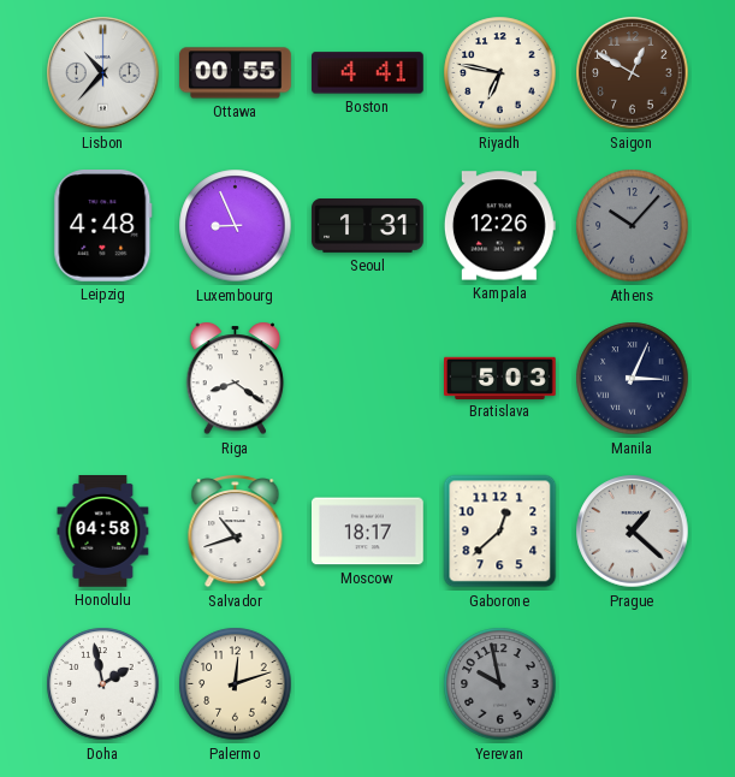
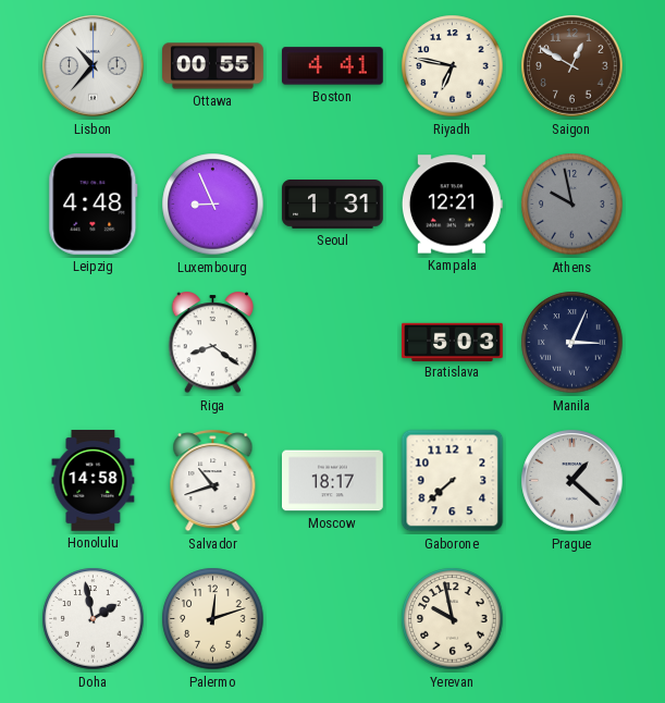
Kampala: 12:26 -> 12:21
Athens: 10:07 -> 9:58
Honolulu: 04:58 -> 14:58
Gaborone: 12:38 -> 7:38
Yerevan dial: grey -> cream
